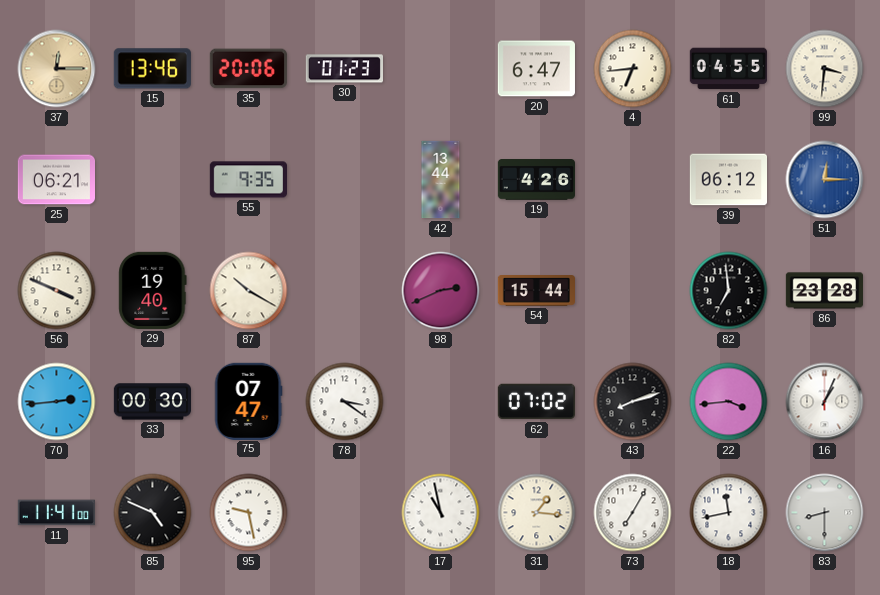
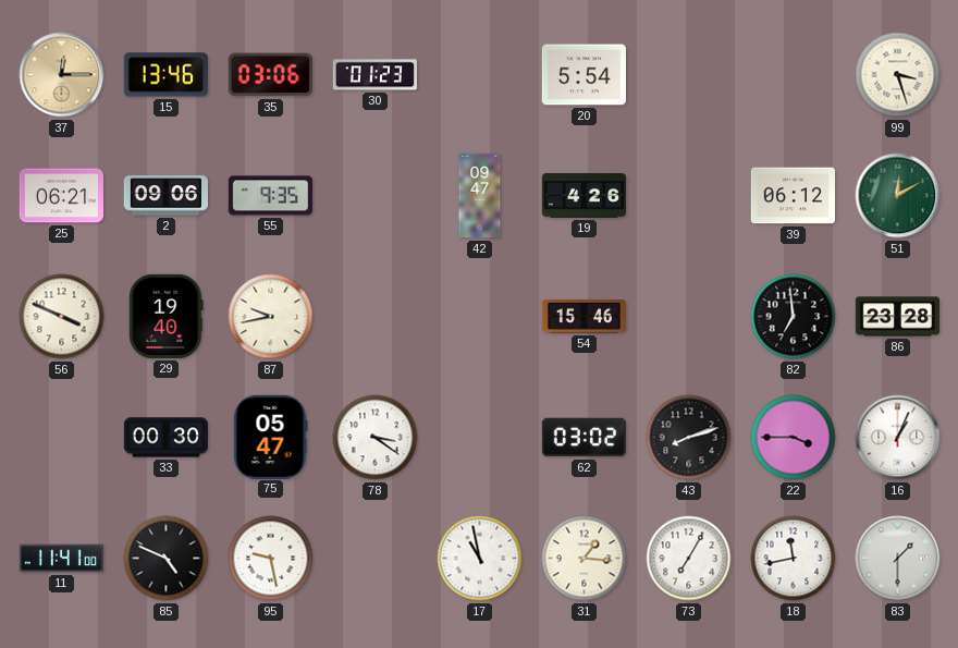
35: 20:06 -> 03:06
20: 6:47 -> 5:54
4: 6:44 -> none
61: 04:55 -> none
99: 3:31 -> 3:27
2: none -> 09:06
42: 13:44 -> 09:47
51: 12:15 -> 12:10
51 dial: blue -> green
87: 10:20 -> 9:43
98: 2:41 -> none
54: 15:44 -> 15:46
70: 2:44 -> none
75: 07:47 -> 05:47
62: 07:02 -> 03:02
22: 3:44 -> 3:45
83: 8:30 -> 1:30
